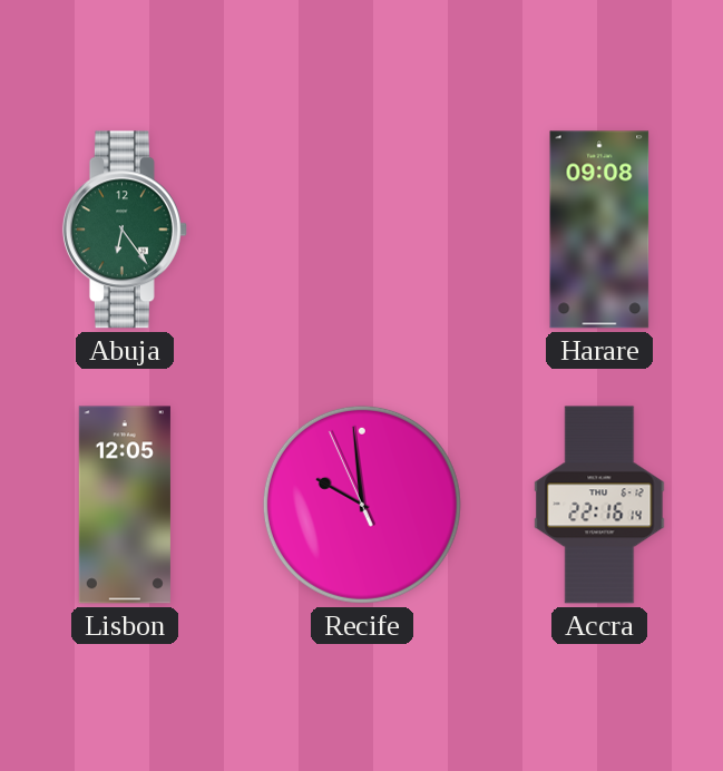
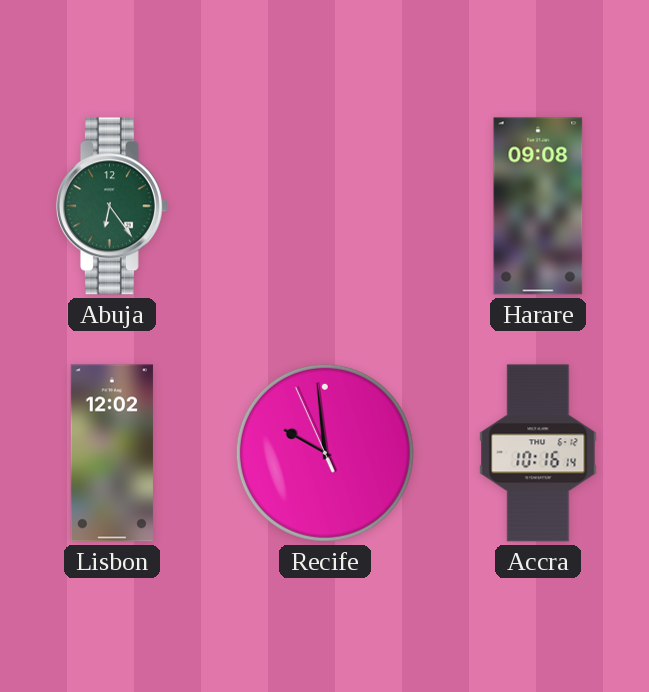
Lisbon: 12:05 -> 12:02
Accra: 22:16 -> 10:16
